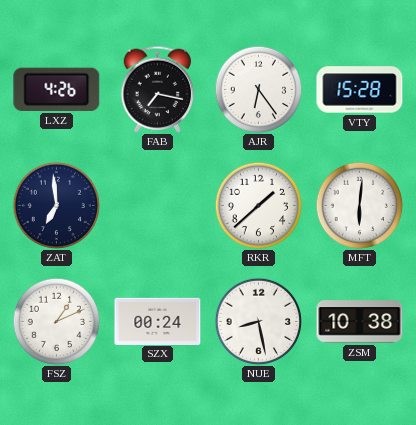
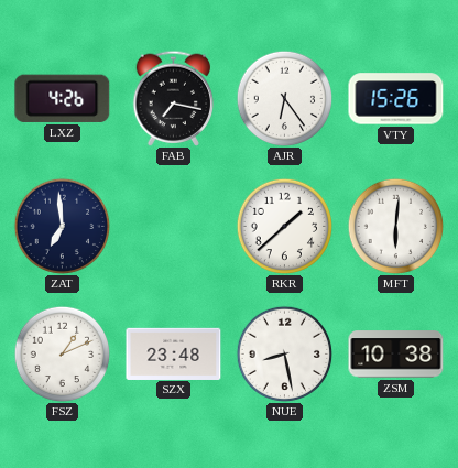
VTY: 15:28 -> 15:26
SZX: 00:24 -> 23:48
